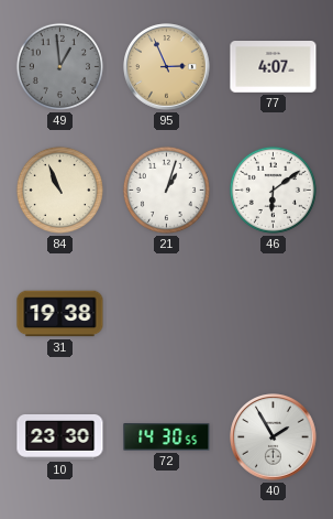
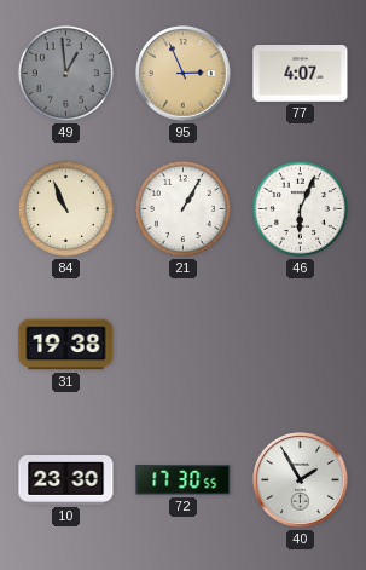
21: 1:03 -> 1:05
46: 6:09 -> 6:04
72: 14:30 -> 17:30
